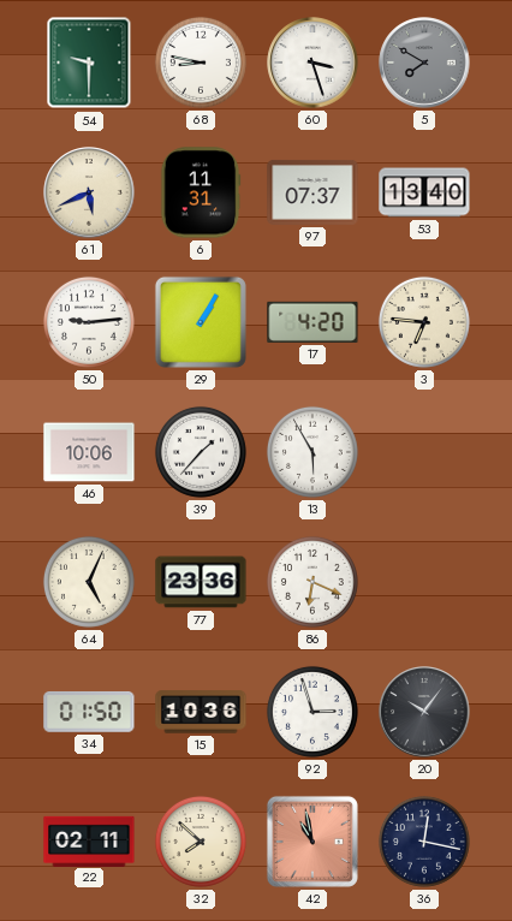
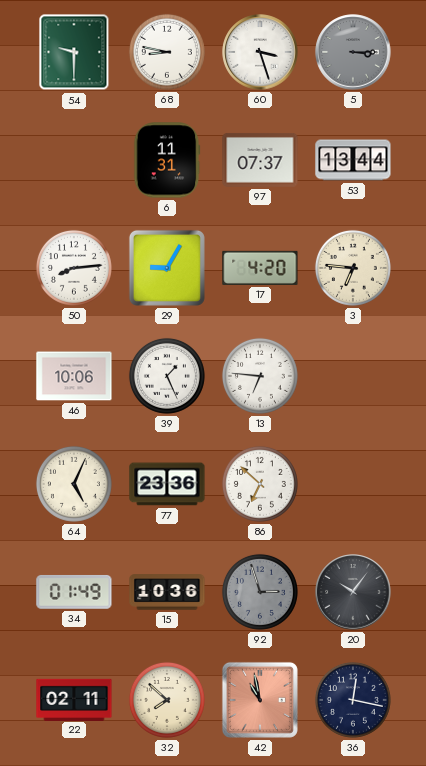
5: 7:50 -> 3:15
61: 5:41 -> none
53: 13:40 -> 13:44
50: 9:14 -> 8:14
29: 1:05 -> 9:05
39: 1:37 -> 1:26
13: 5:55 -> 6:46
86: 6:19 -> 6:52
34: 01:50 -> 01:49
92 dial: white -> grey
